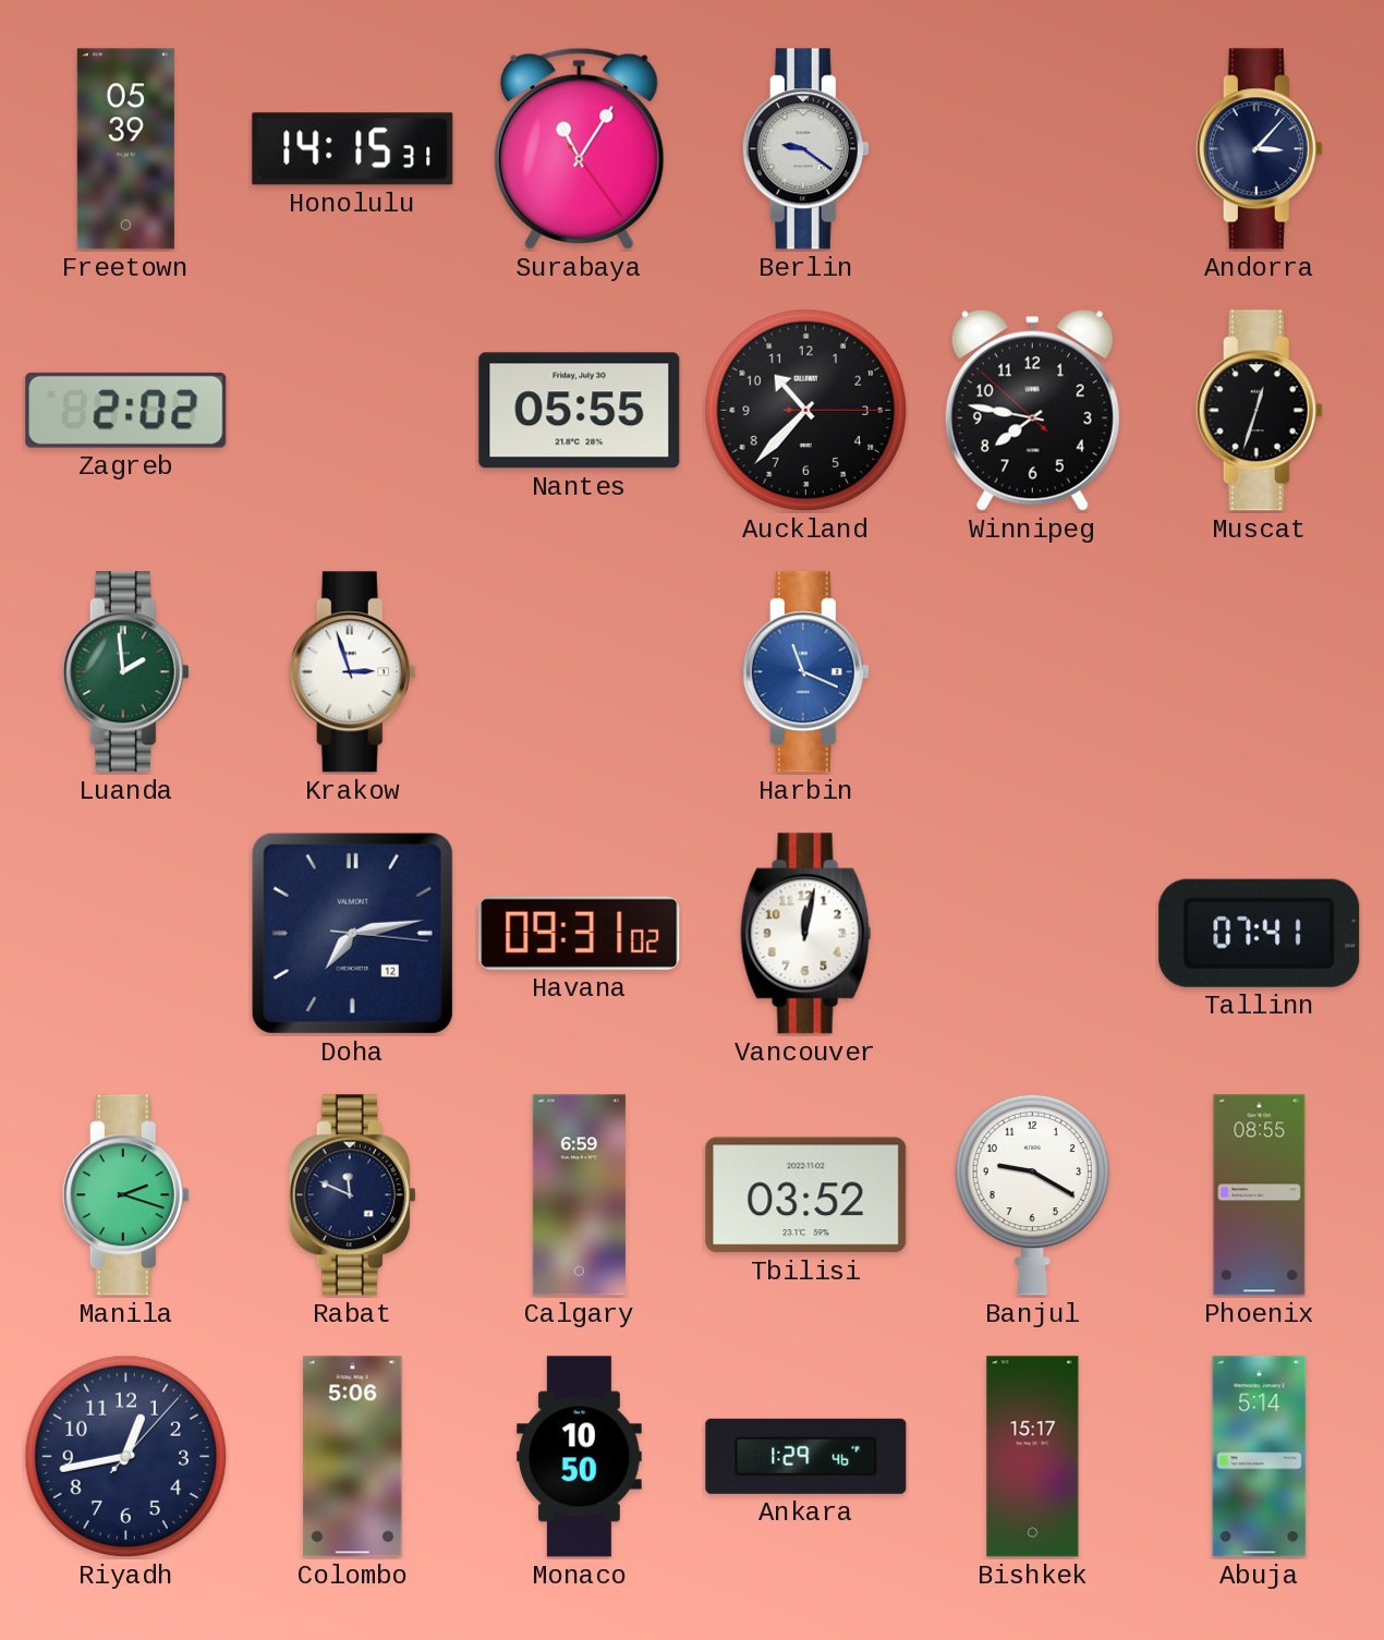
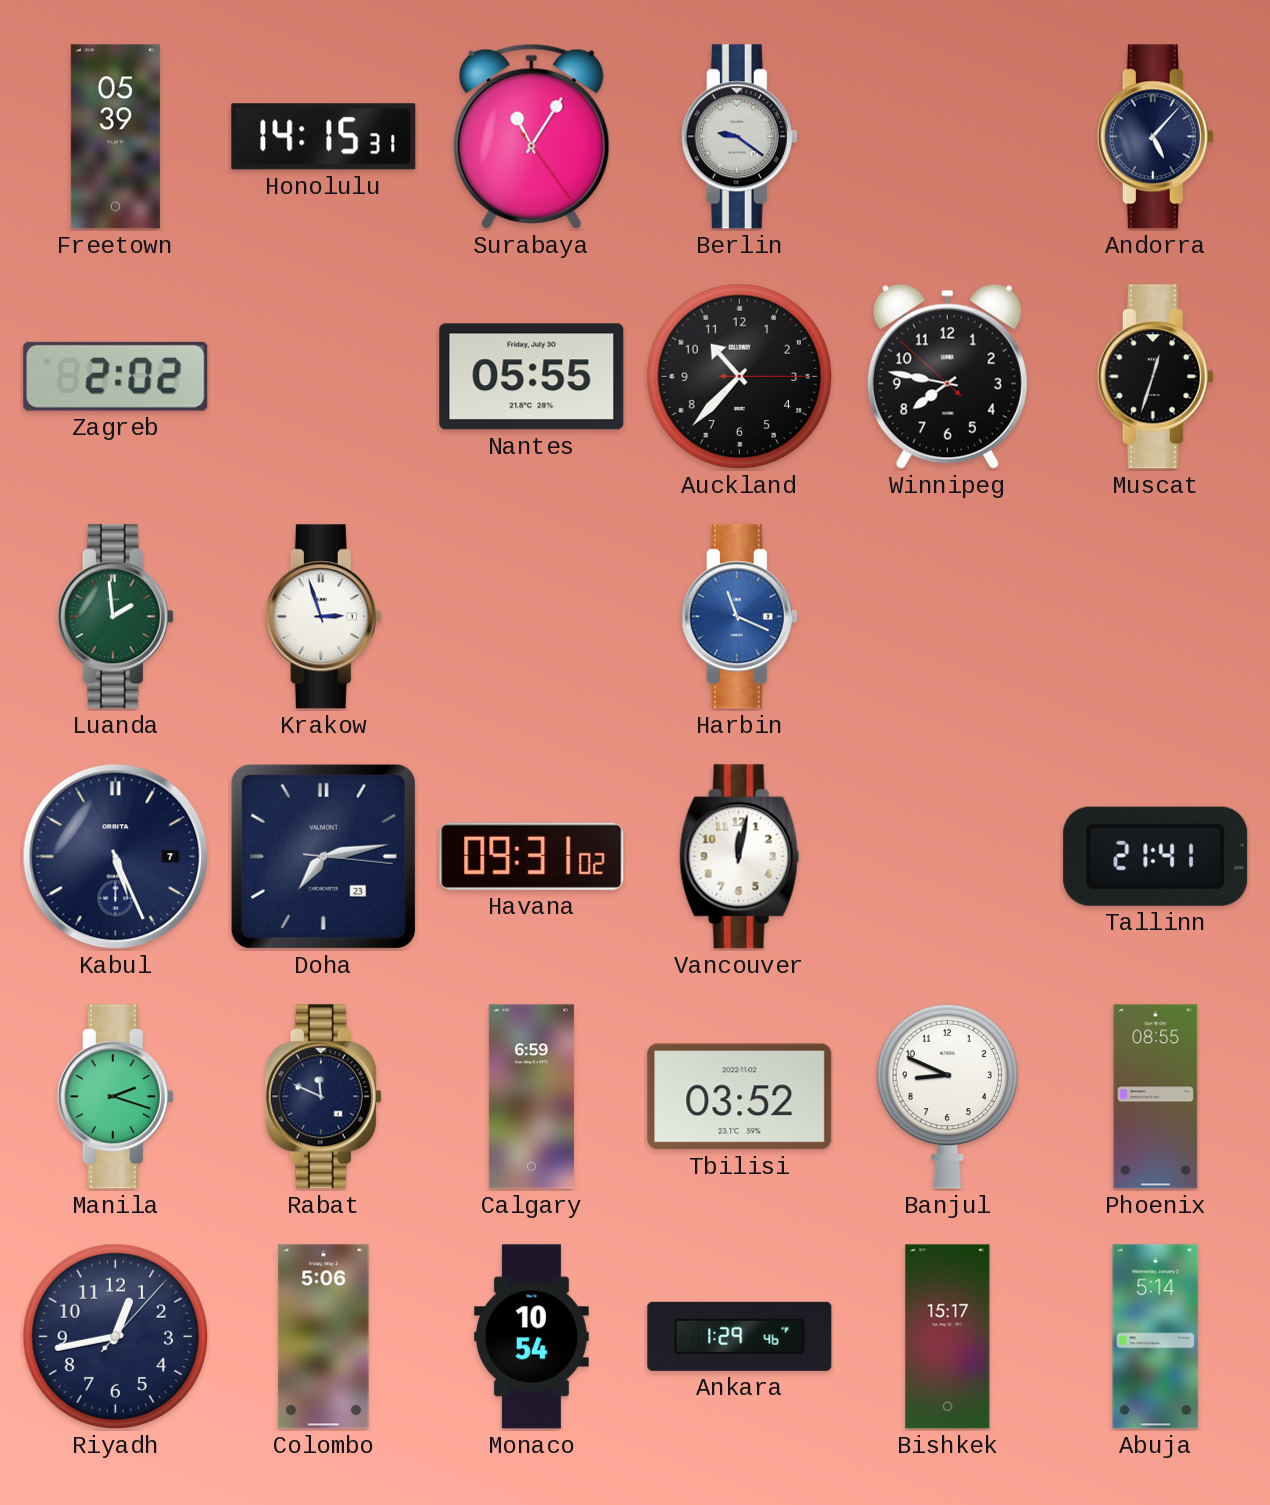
Andorra: 3:07 -> 5:07
Kabul: none -> 5:26
Doha date: 12 -> 23
Tallinn: 07:41 -> 21:41
Banjul: 9:20 -> 8:49
Monaco: 10:50 -> 10:54
